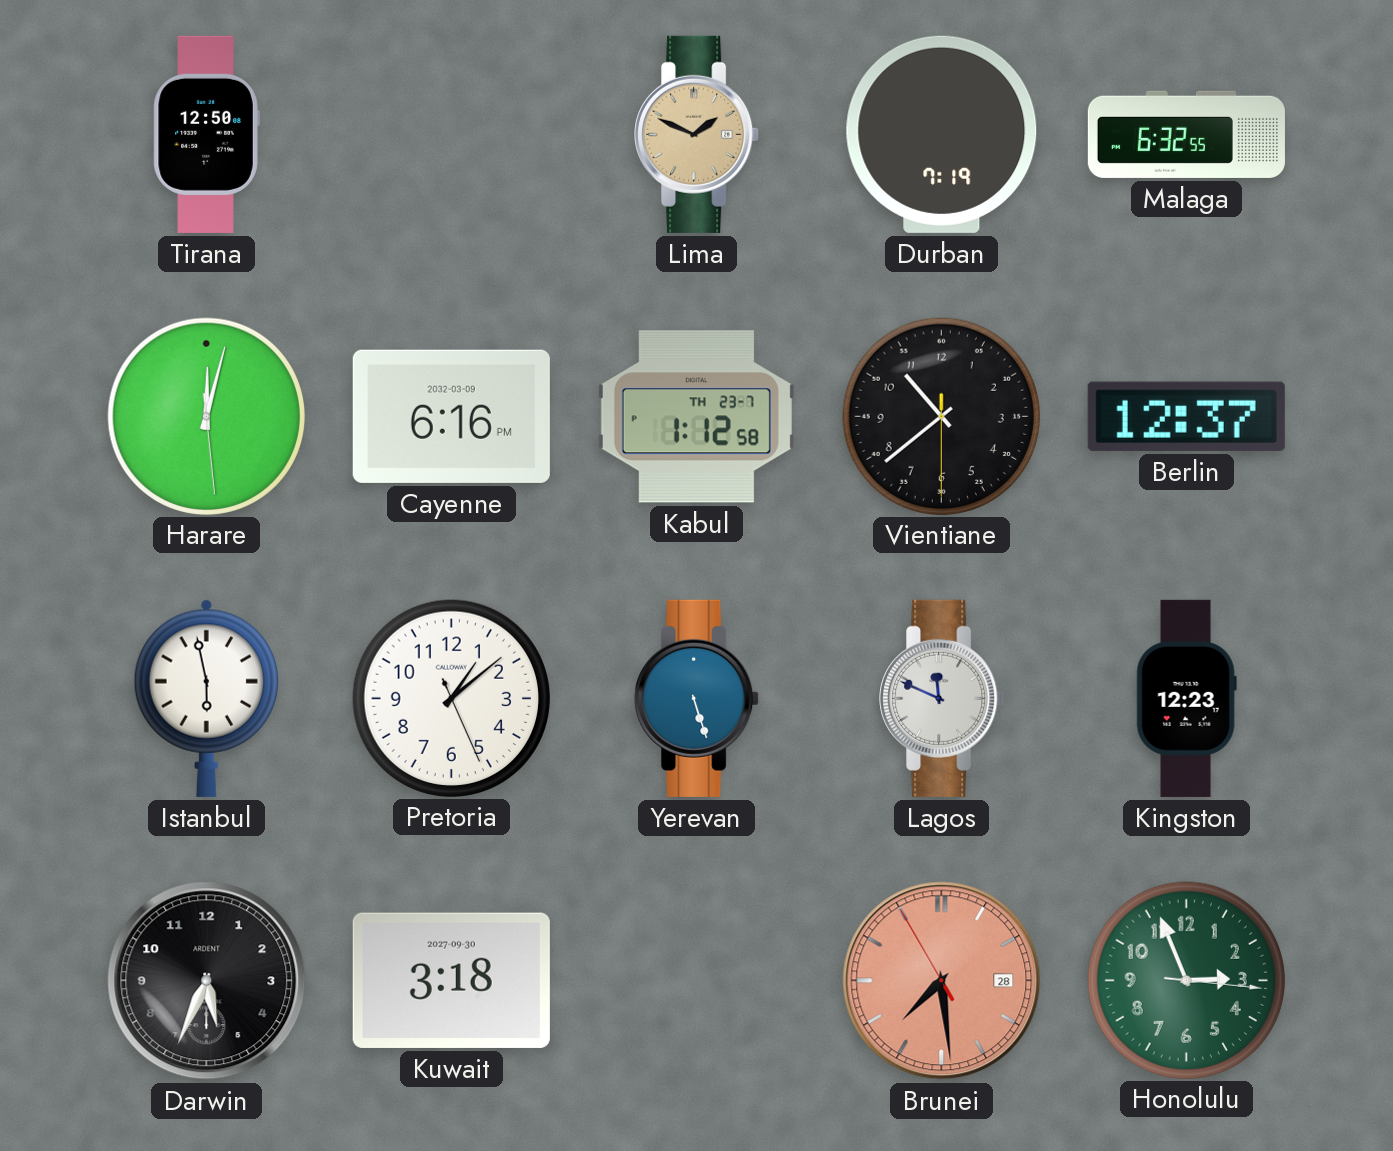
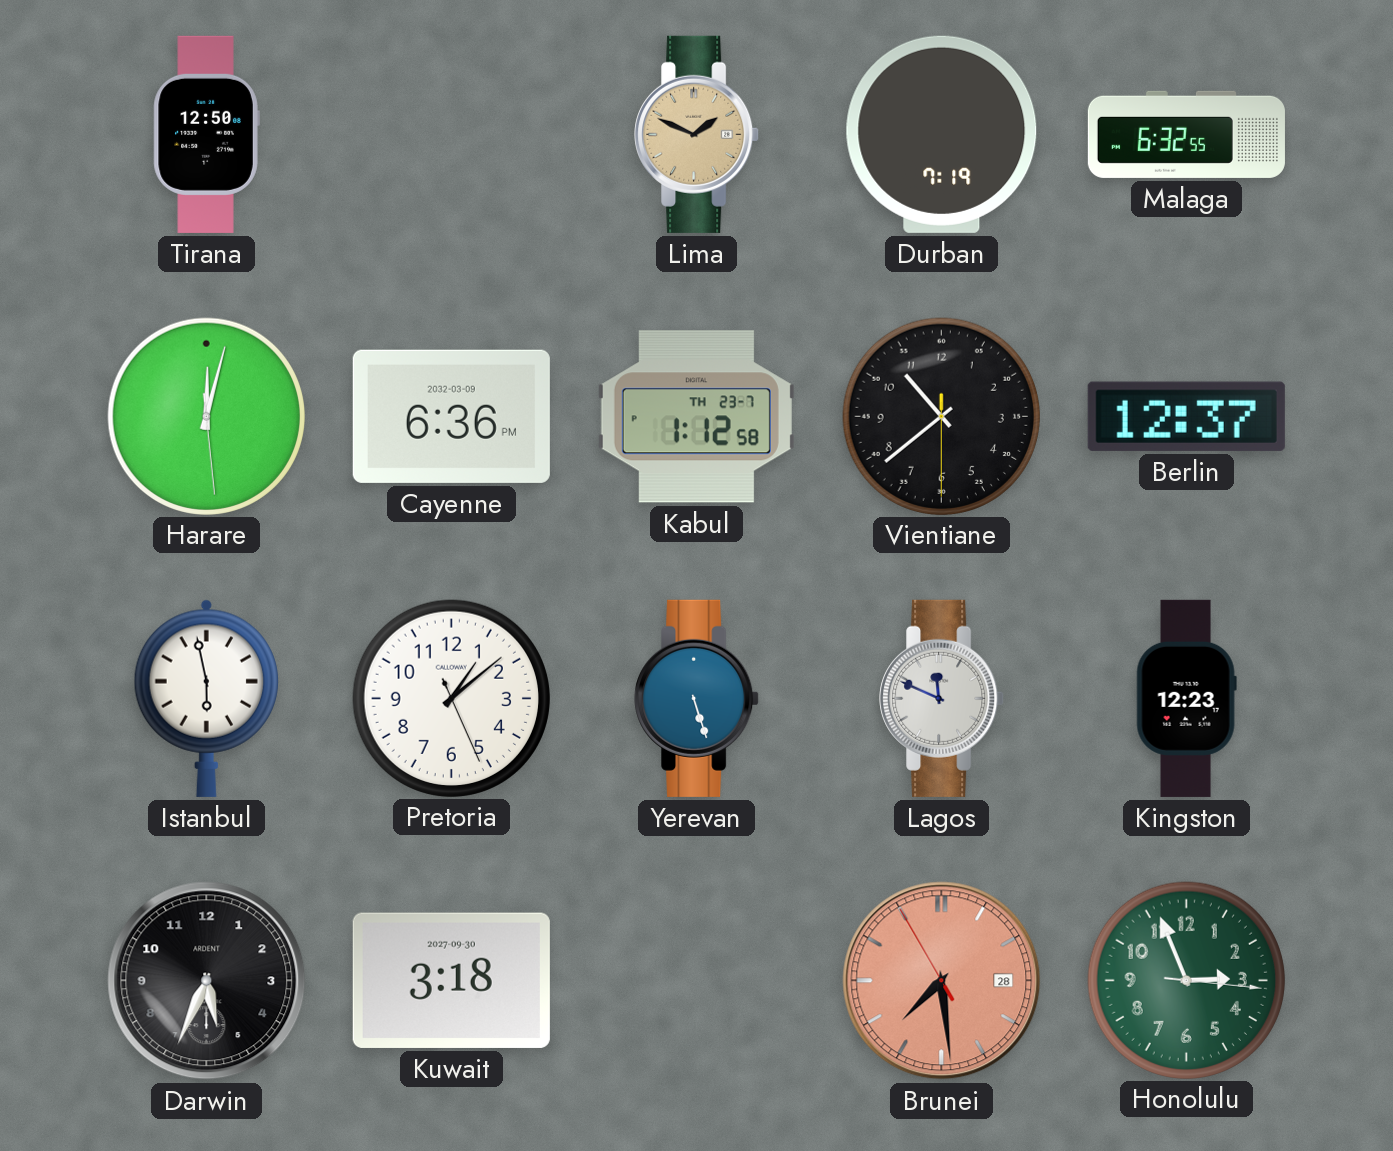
Cayenne: 6:16 -> 6:36
